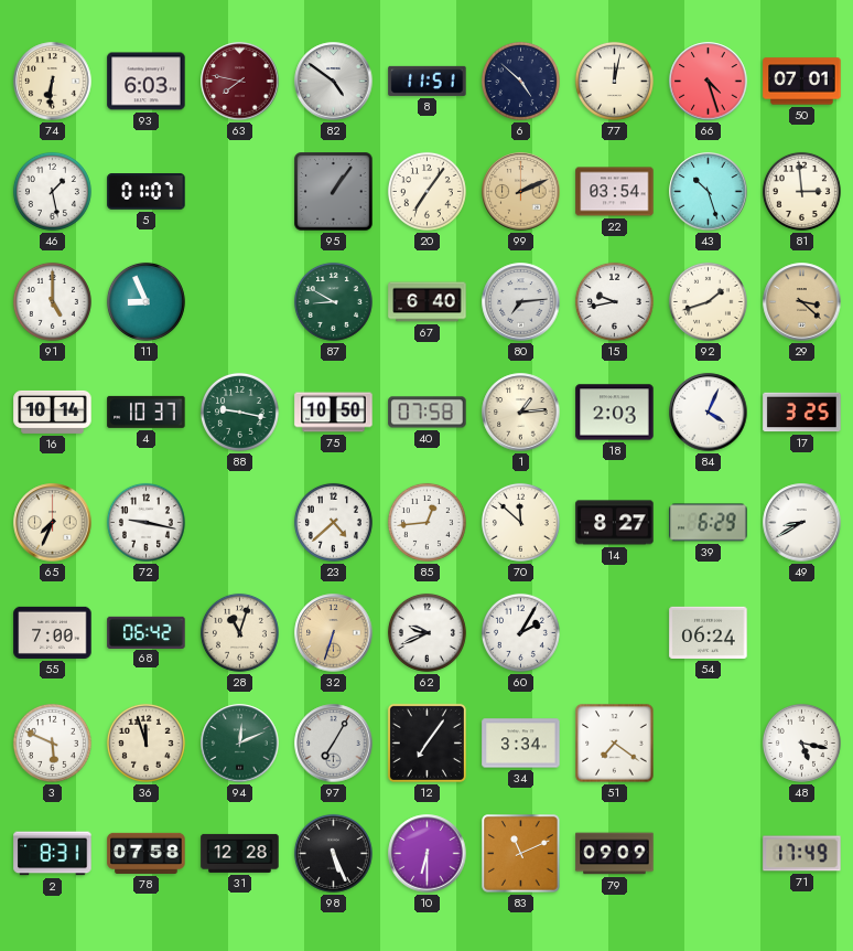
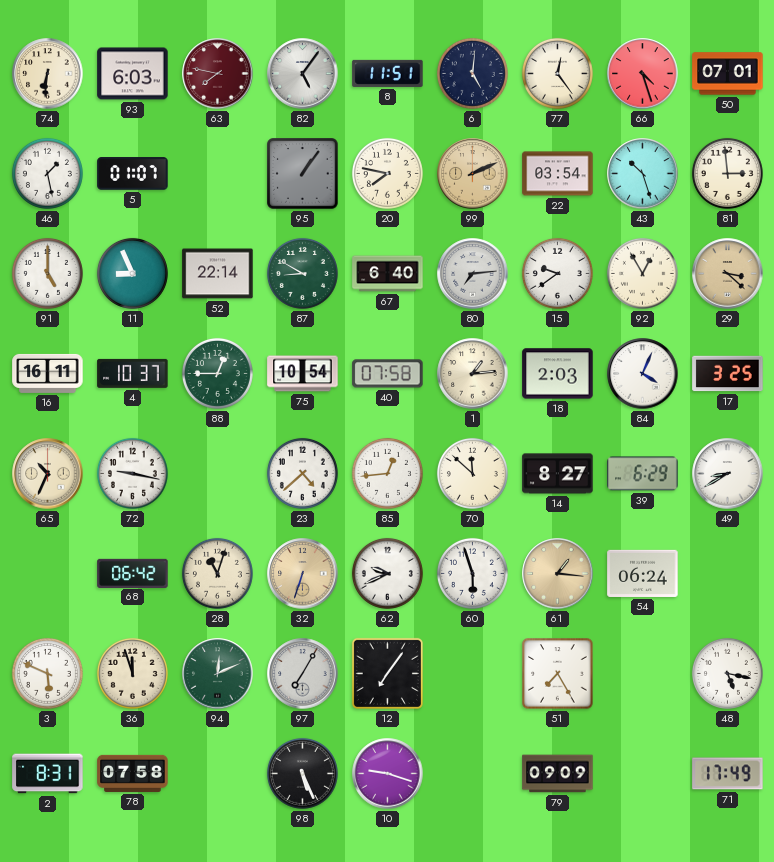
82: 4:51 -> 5:06
6: 4:52 -> 5:01
77: 12:02 -> 12:24
20: 7:06 -> 7:47
52: none -> 22:14
15: 9:43 -> 9:39
92: 1:42 -> 12:55
16: 10:14 -> 16:11
88: 9:17 -> 12:45
75: 10:50 -> 10:54
65: 7:34 -> 10:34
55: 7:00 -> none
60: 2:05 -> 5:57
61: none -> 1:16
34: 3:34 -> none
51: 7:21 -> 7:25
31: 12:28 -> none
10: 6:30 -> 9:18
83: 11:11 -> none
